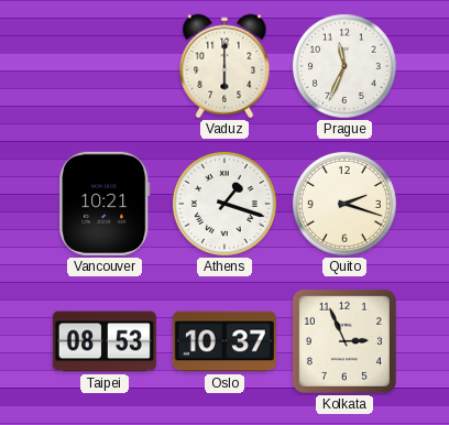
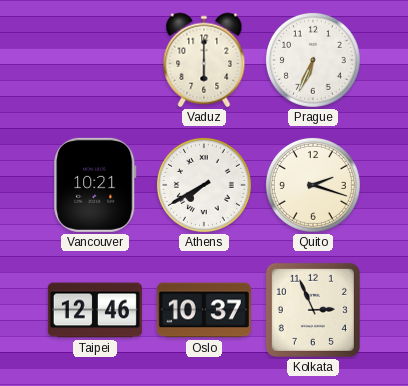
Prague: 11:34 -> 6:34
Athens: 1:18 -> 7:40
Taipei: 08:53 -> 12:46
